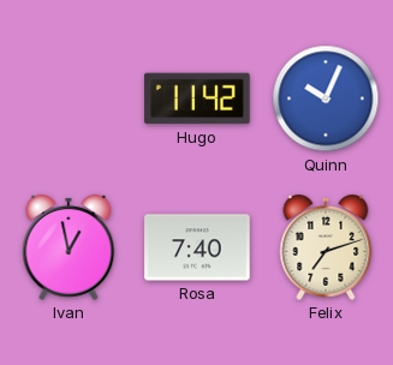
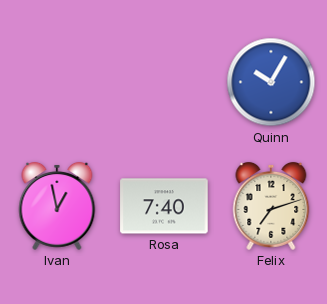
Hugo: 11:42 -> none
Quinn: 10:04 -> 10:05
